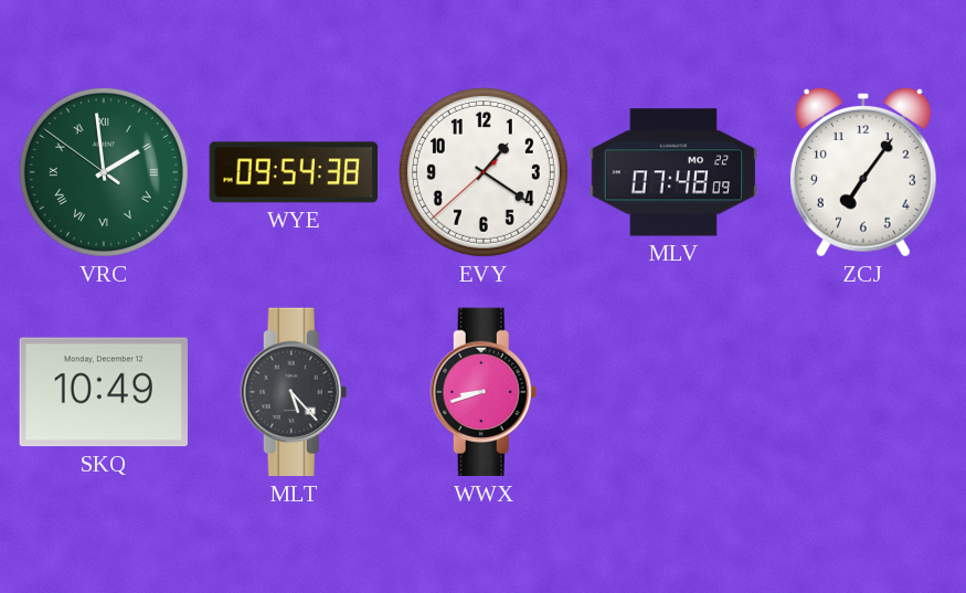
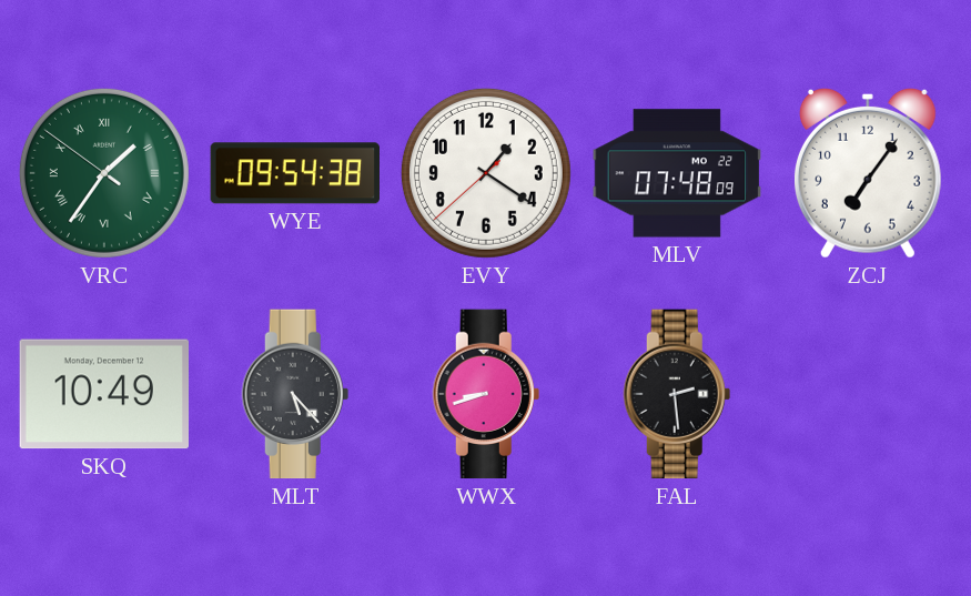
VRC: 1:58 -> 1:35
FAL: none -> 2:29
